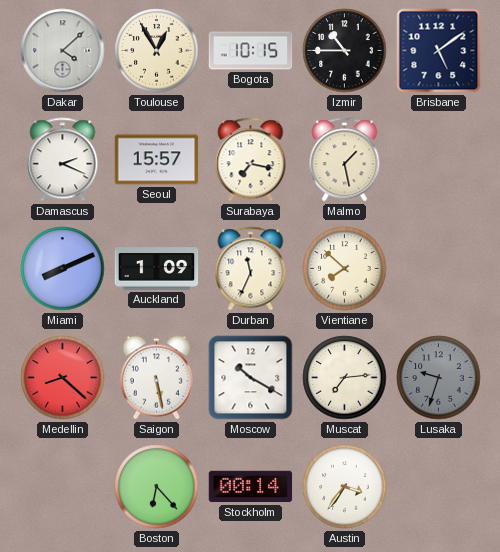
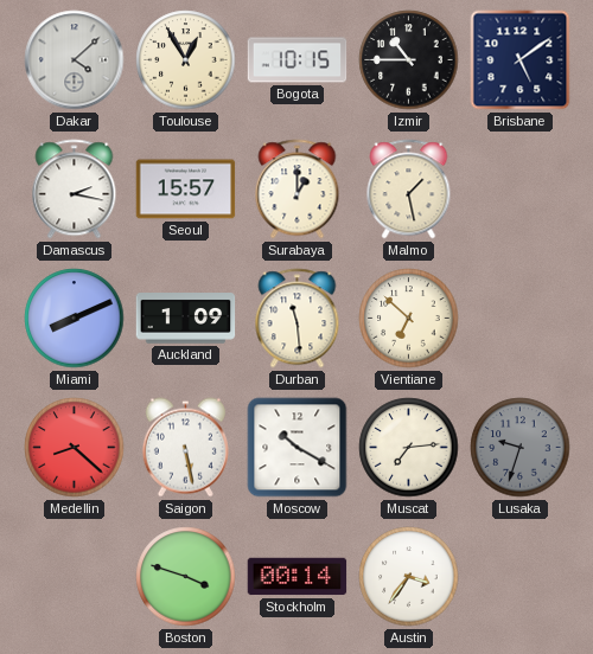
Damascus: 2:19 -> 2:17
Surabaya: 7:17 -> 1:00
Durban: 11:34 -> 11:29
Vientiane: 7:52 -> 6:52
Boston: 6:23 -> 3:48
